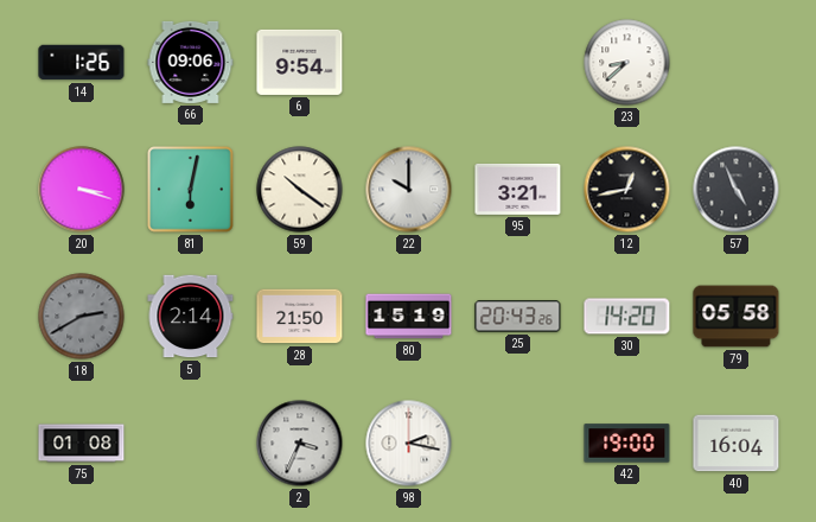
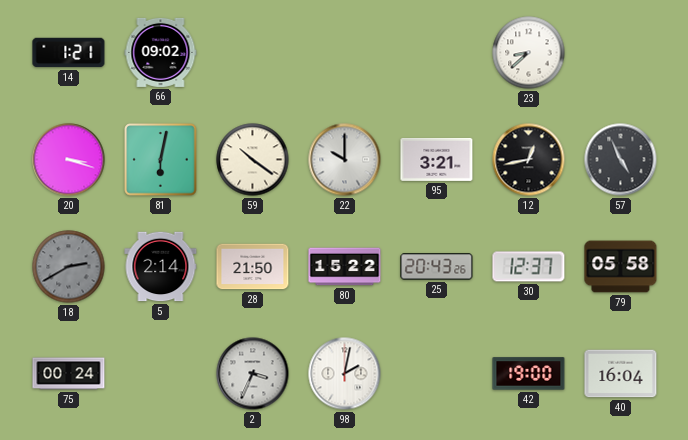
14: 1:26 -> 1:21
66: 09:06 -> 09:02
6: 9:54 -> none
80: 15:19 -> 15:22
30: 14:20 -> 12:37
75: 01:08 -> 00:24
98: 2:17 -> 2:02
